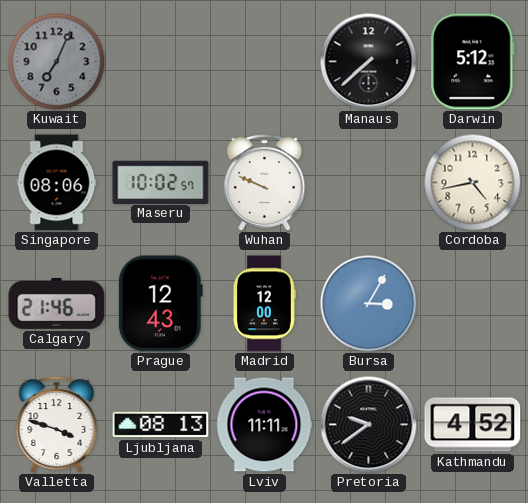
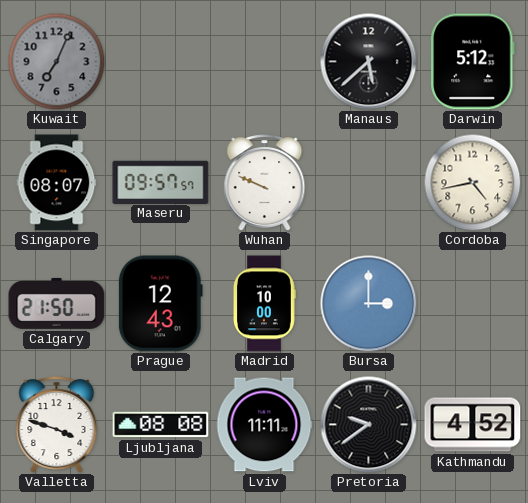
Manaus: 7:38 -> 5:38
Singapore: 08:06 -> 08:07
Maseru: 10:02 -> 09:57
Calgary: 21:46 -> 21:50
Madrid: 12:00 -> 10:00
Bursa: 3:05 -> 3:00
Ljubljana: 08:13 -> 08:08
